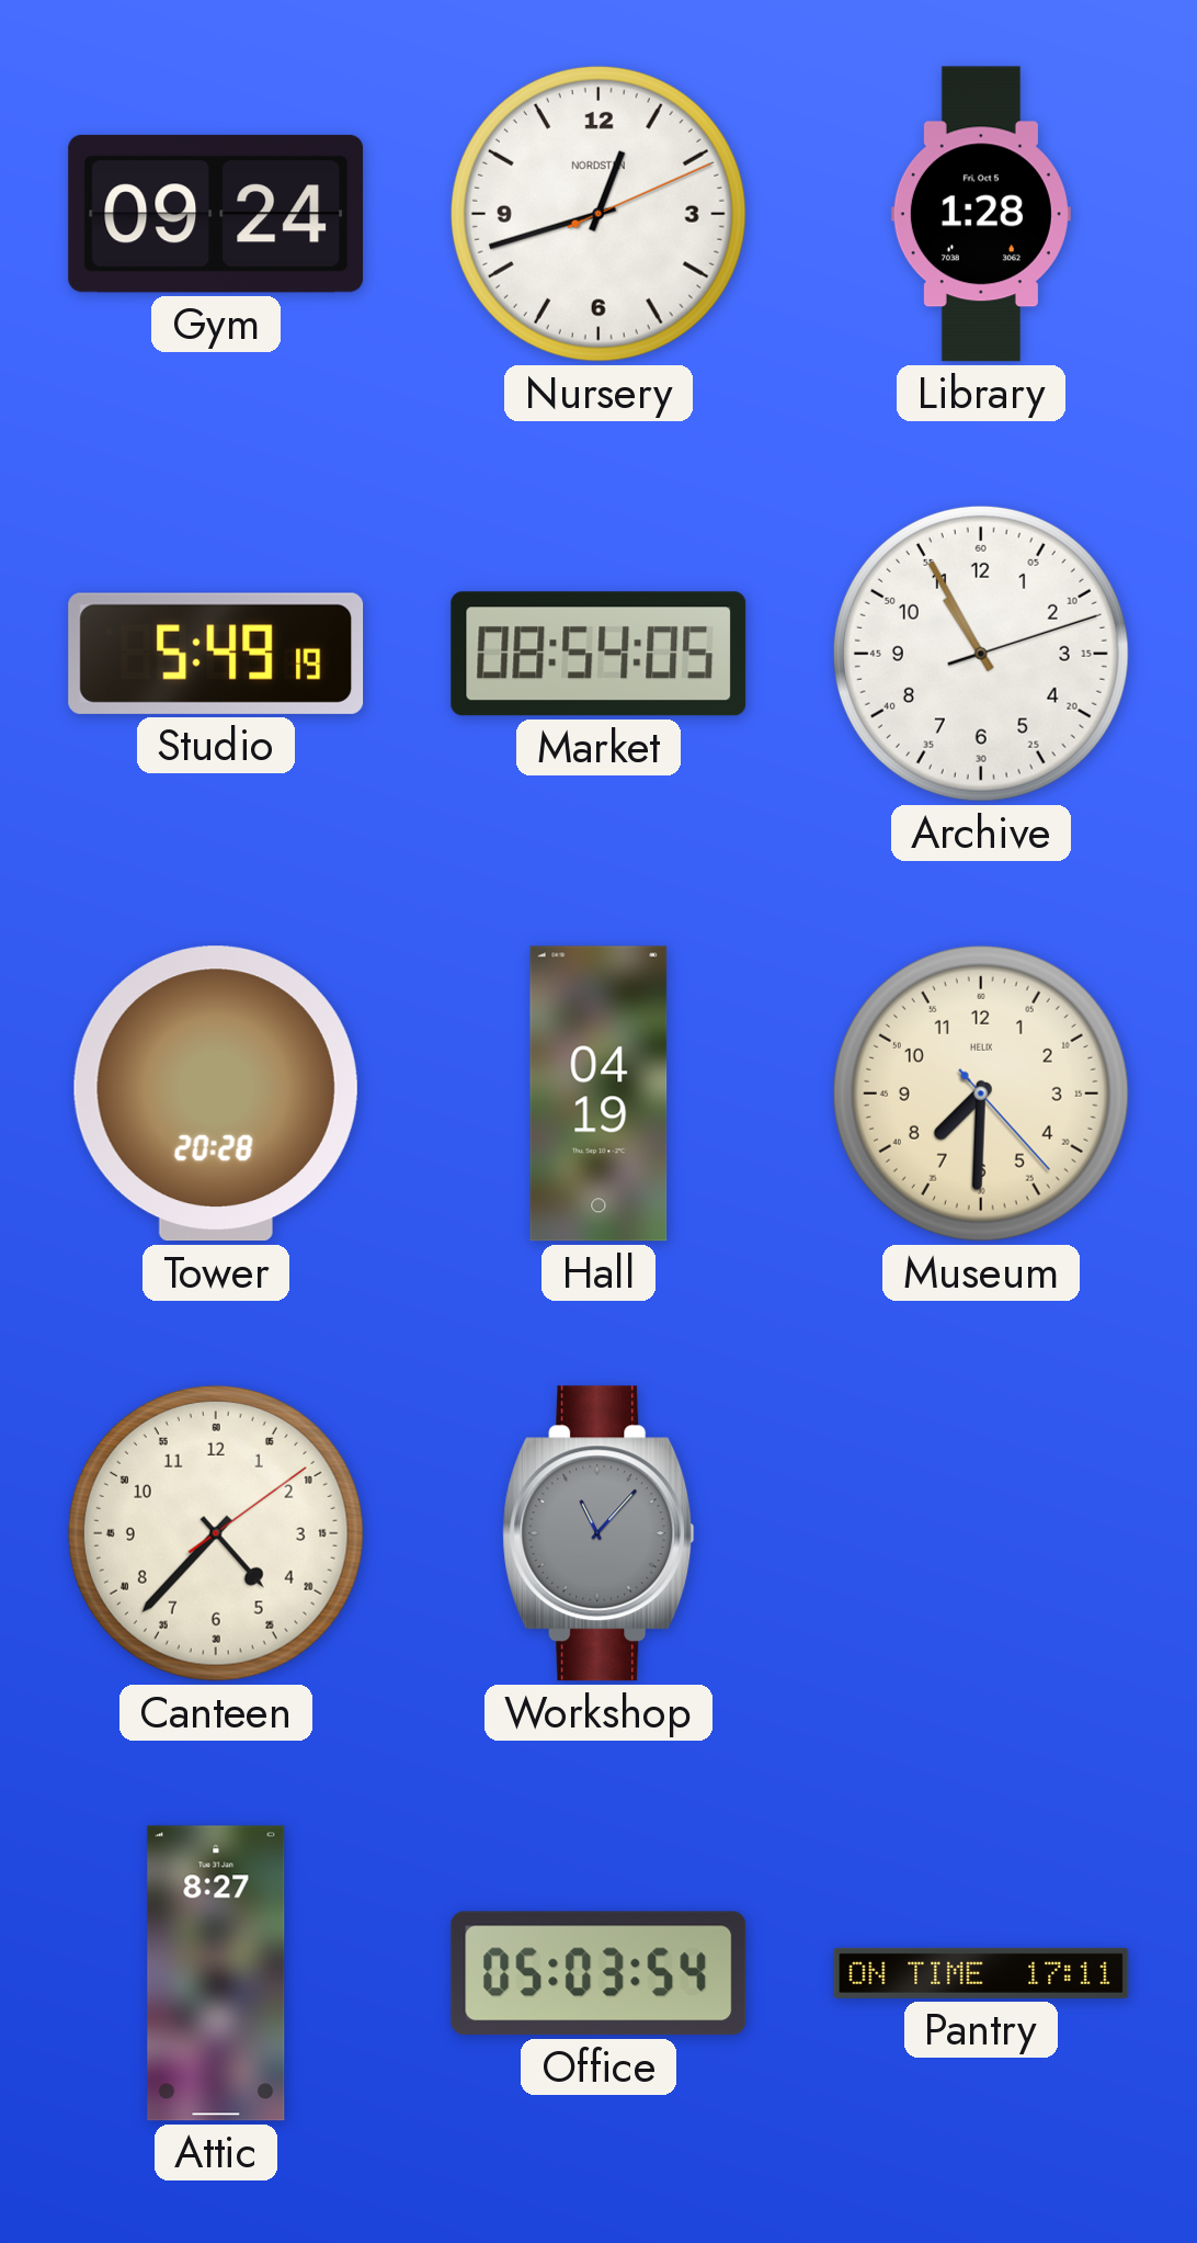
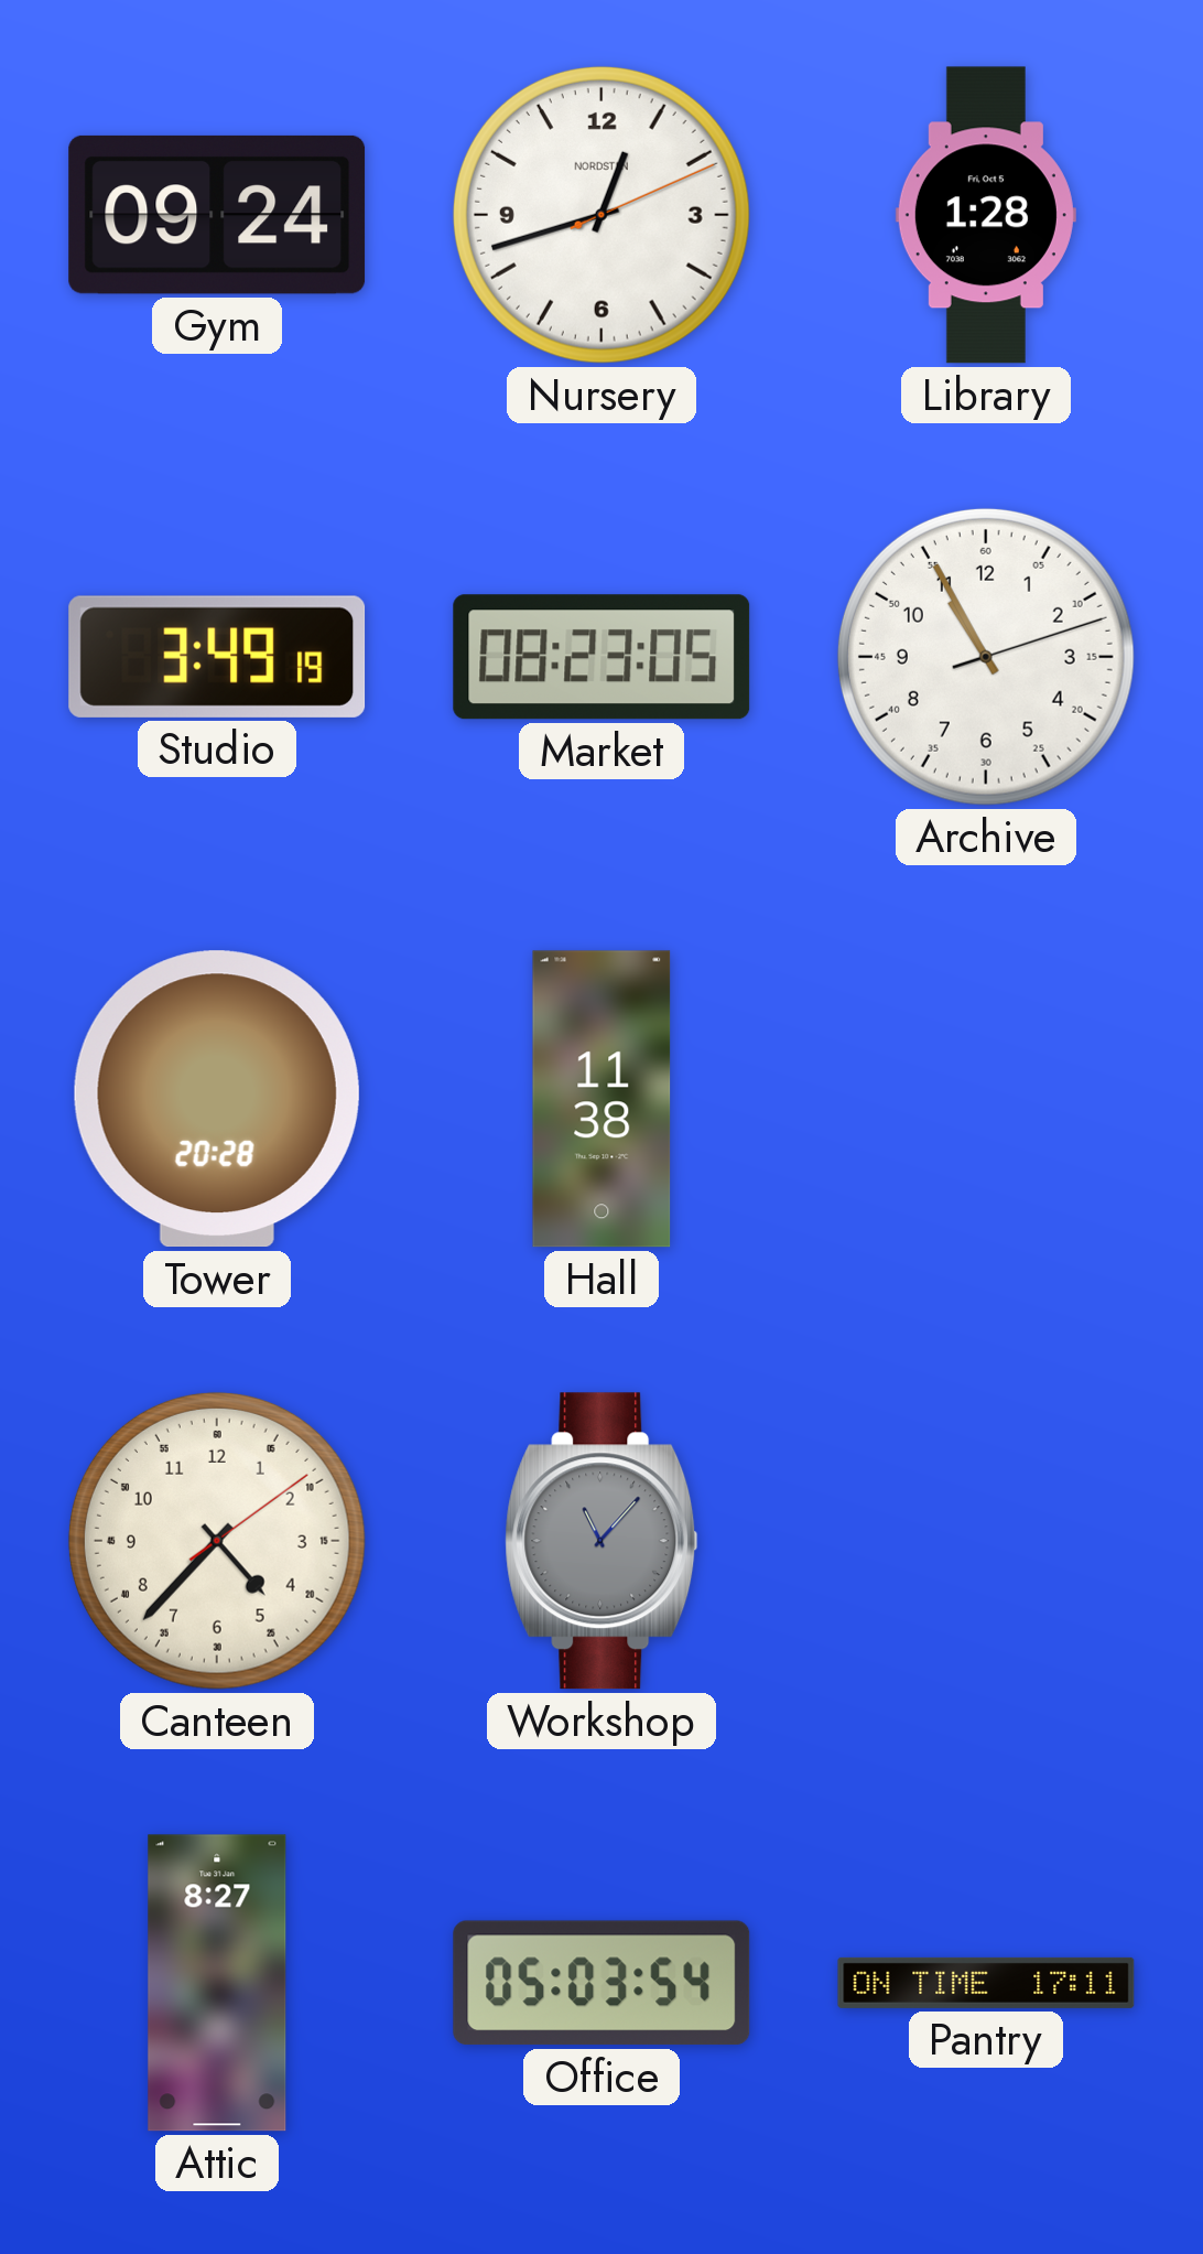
Studio: 5:49 -> 3:49
Market: 08:54 -> 08:23
Hall: 04:19 -> 11:38
Museum: 7:30 -> none
